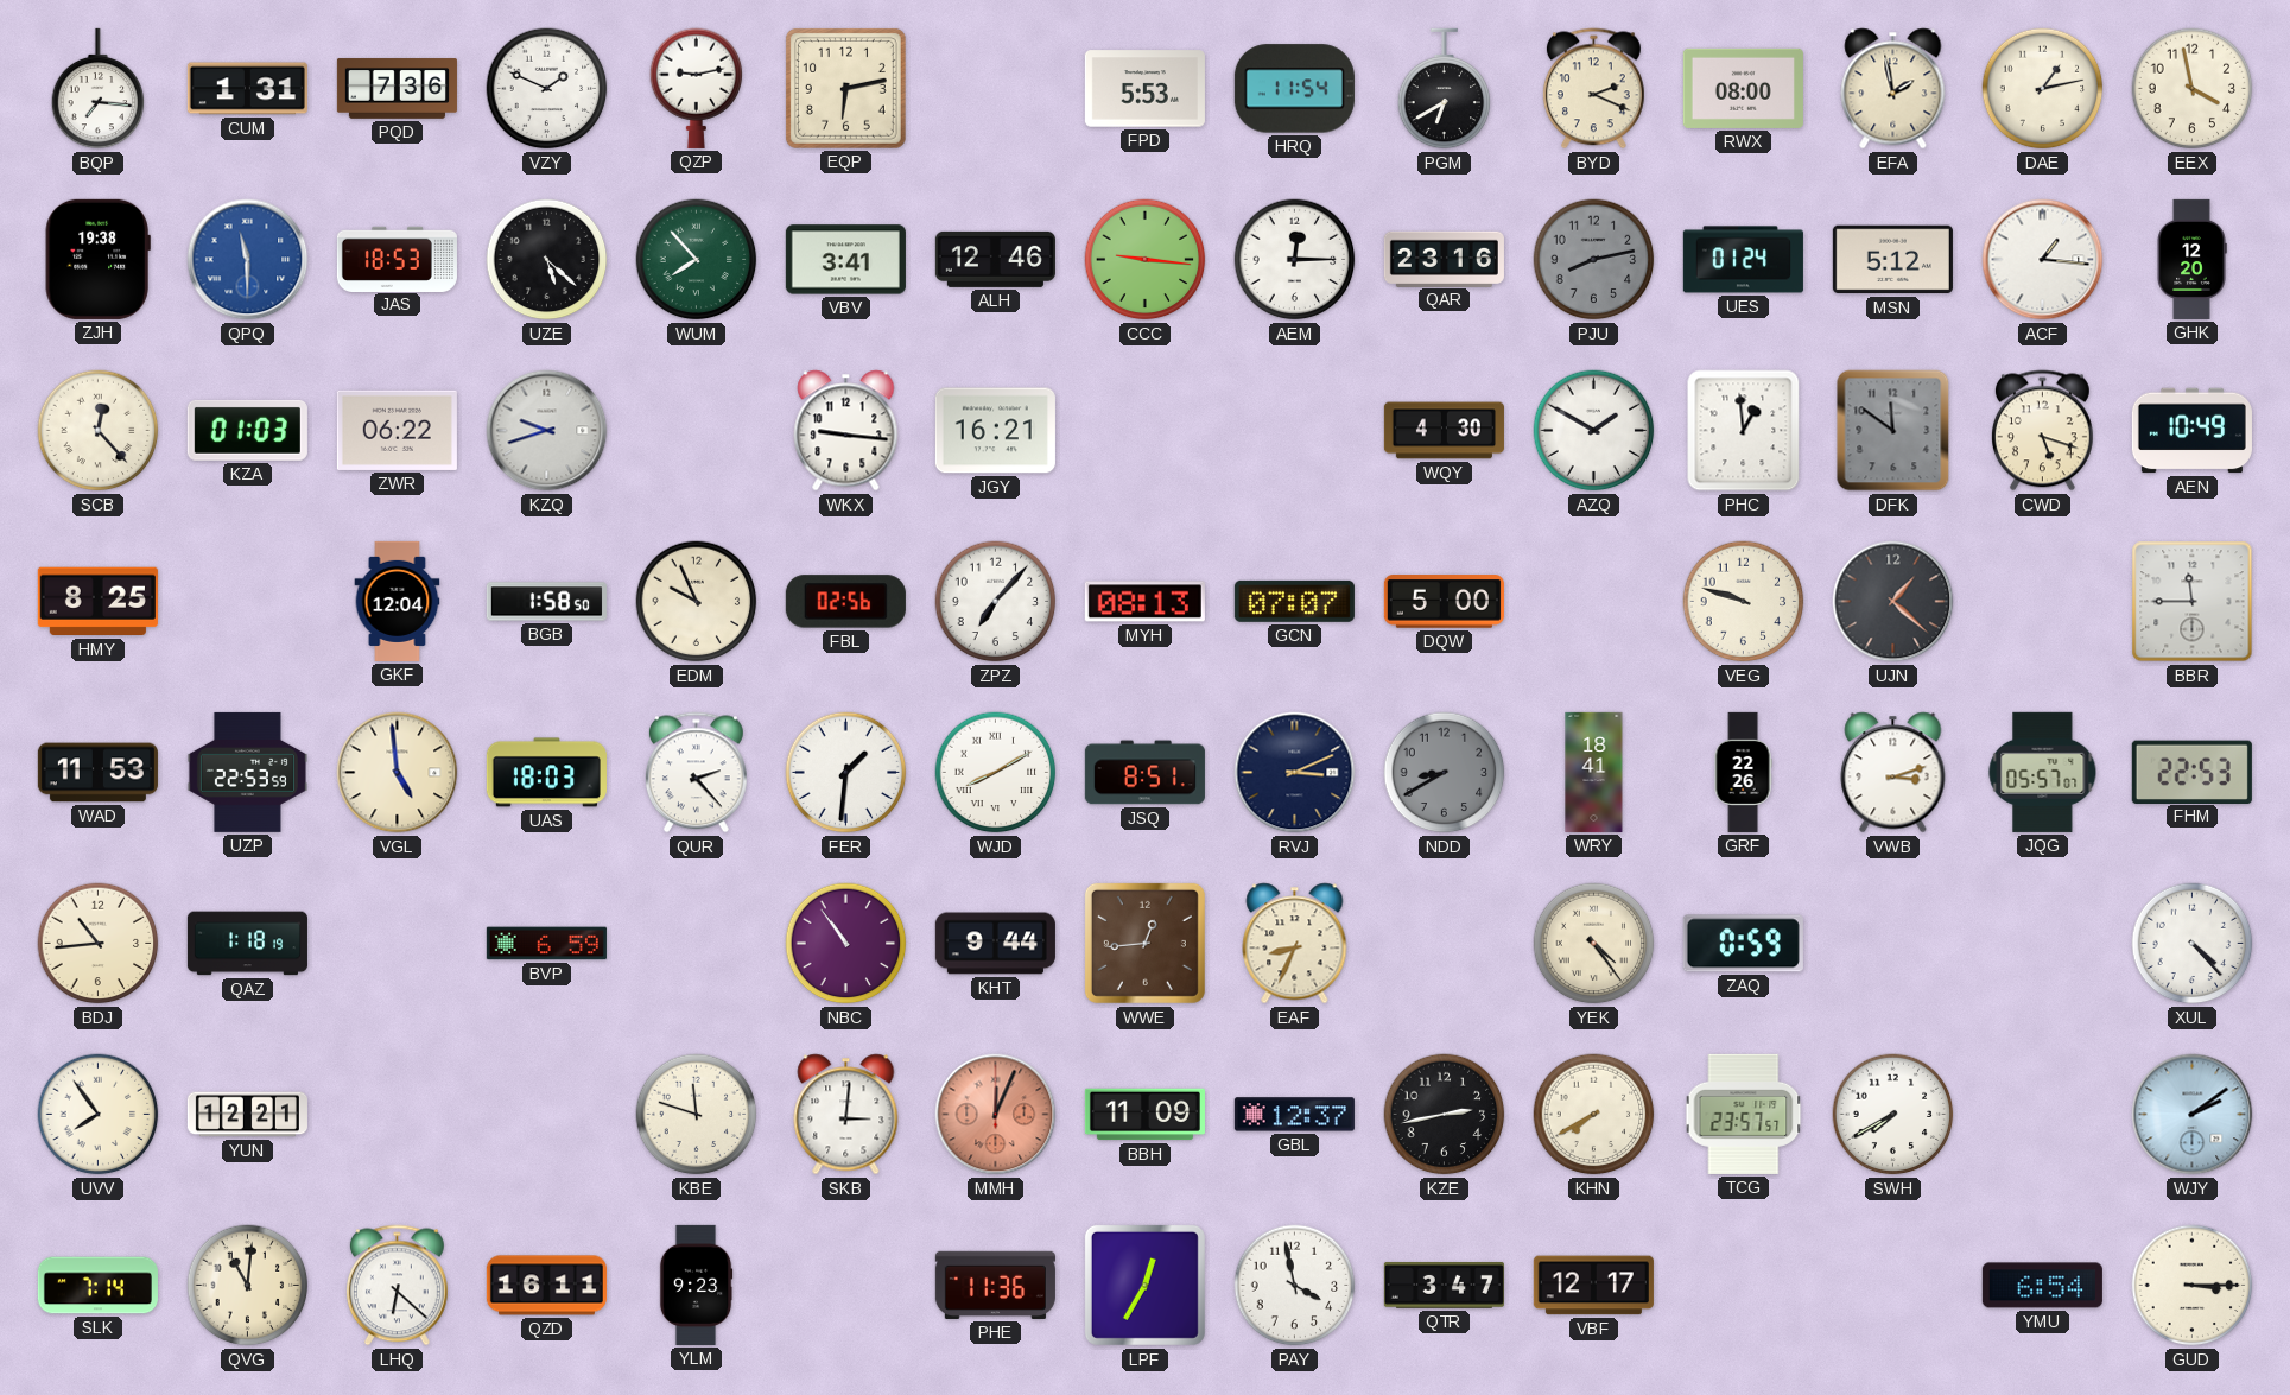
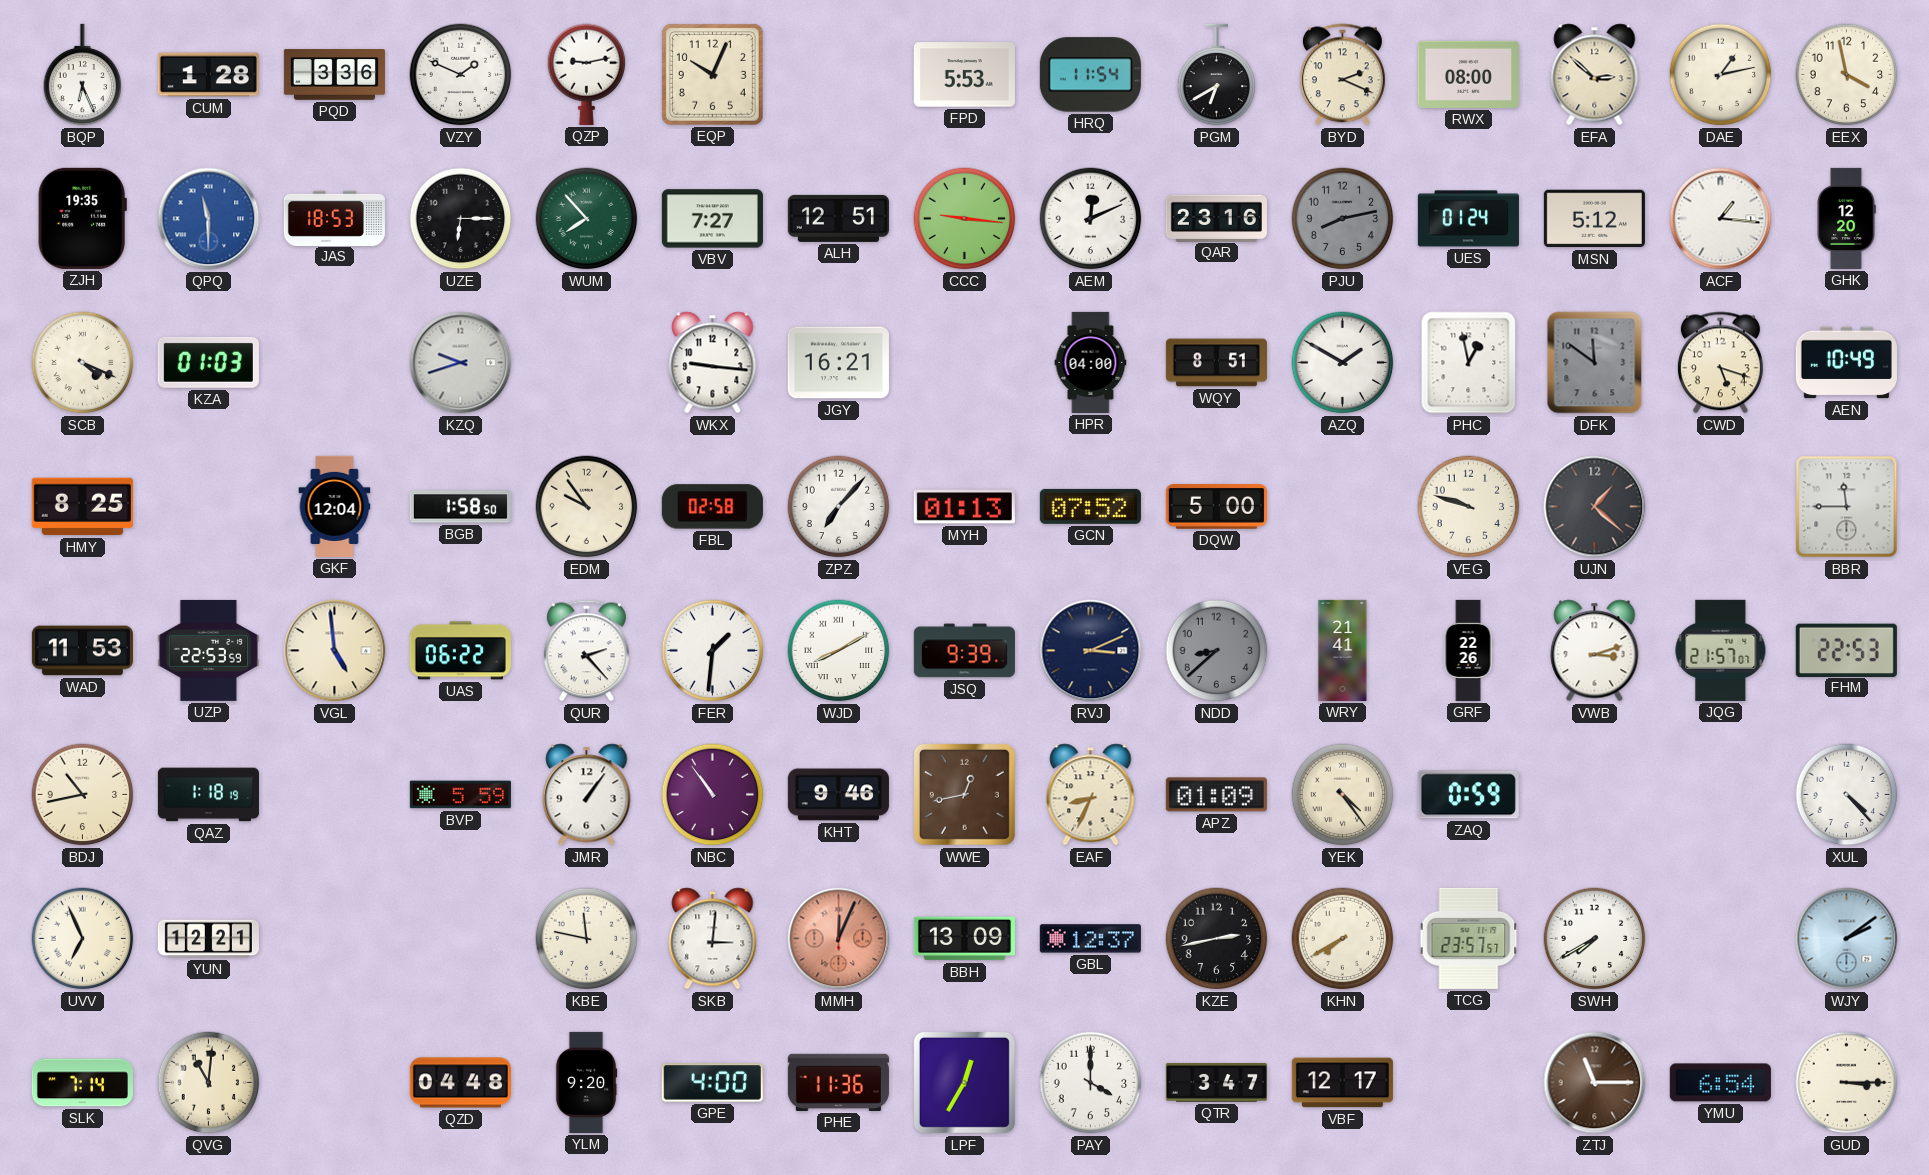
BQP: 7:16 -> 6:26
CUM: 1:31 -> 1:28
PQD: 7:36 -> 3:36
EQP: 6:13 -> 10:04
EFA: 1:58 -> 2:52
ZJH: 19:38 -> 19:35
UZE: 5:22 -> 6:15
VBV: 3:41 -> 7:27
ALH: 12:46 -> 12:51
AEM: 12:15 -> 12:11
SCB: 12:23 -> 4:19
ZWR: 06:22 -> none
HPR: none -> 04:00
WQY: 4:30 -> 8:51
PHC: 12:59 -> 12:58
EDM: 9:56 -> 9:54
FBL: 02:56 -> 02:58
MYH: 08:13 -> 01:13
GCN: 07:07 -> 07:52
UAS: 18:03 -> 06:22
JSQ: 8:51 -> 9:39
NDD: 8:40 -> 8:38
WRY: 18:41 -> 21:41
JQG: 05:57 -> 21:57
BDJ: 10:44 -> 10:43
BVP: 6:59 -> 5:59
JMR: none -> 1:06
KHT: 9:44 -> 9:46
WWE: 12:44 -> 12:43
APZ: none -> 01:09
UVV: 7:54 -> 6:56
KBE: 11:48 -> 11:47
BBH: 11:09 -> 13:09
LHQ: 6:22 -> none
QZD: 16:11 -> 04:48
YLM: 9:23 -> 9:20
GPE: none -> 4:00
PAY: 3:58 -> 4:00
ZTJ: none -> 11:15
